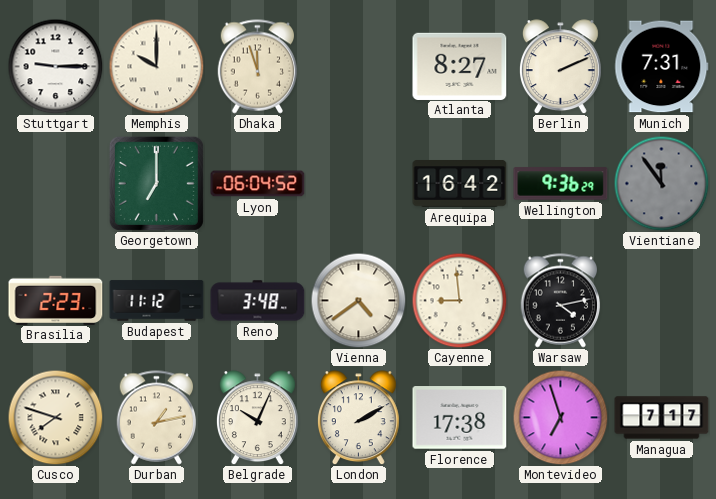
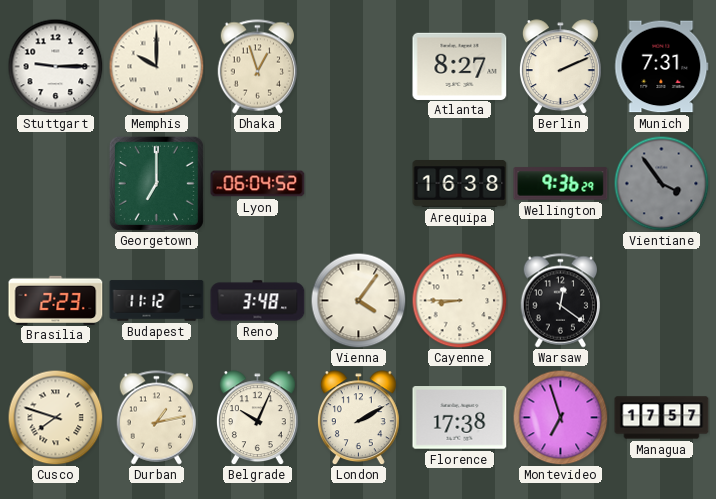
Dhaka: 11:57 -> 12:57
Arequipa: 16:42 -> 16:38
Vientiane: 11:54 -> 3:54
Vienna: 4:39 -> 4:06
Cayenne: 8:59 -> 8:45
Warsaw: 4:13 -> 12:21
Managua: 7:17 -> 17:57
